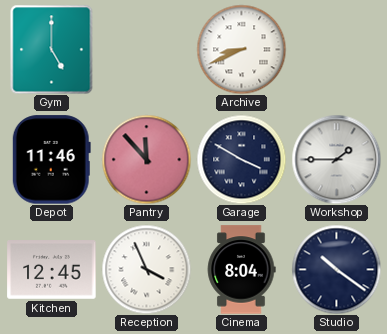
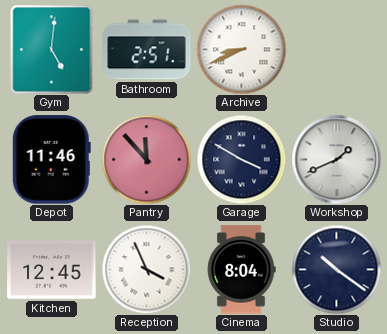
Gym: 5:00 -> 5:01
Bathroom: none -> 2:51
Workshop: 1:45 -> 1:41
